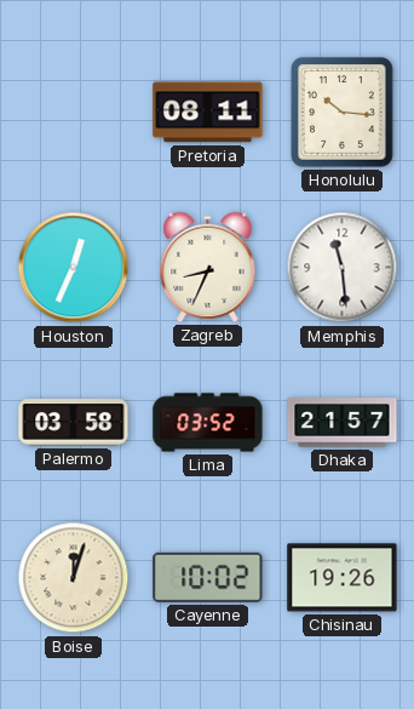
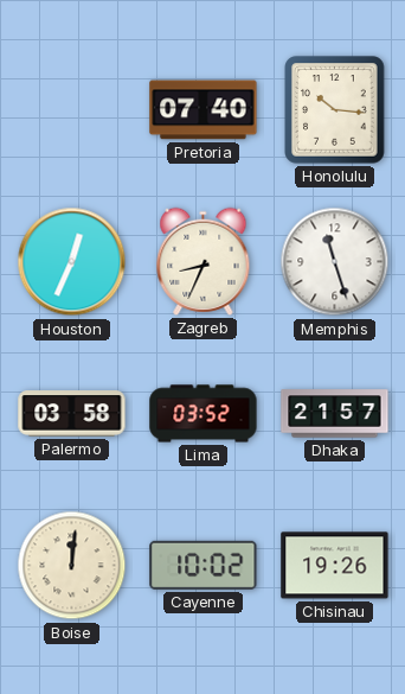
Pretoria: 08:11 -> 07:40
Memphis: 11:29 -> 11:27
Boise: 12:03 -> 12:01
